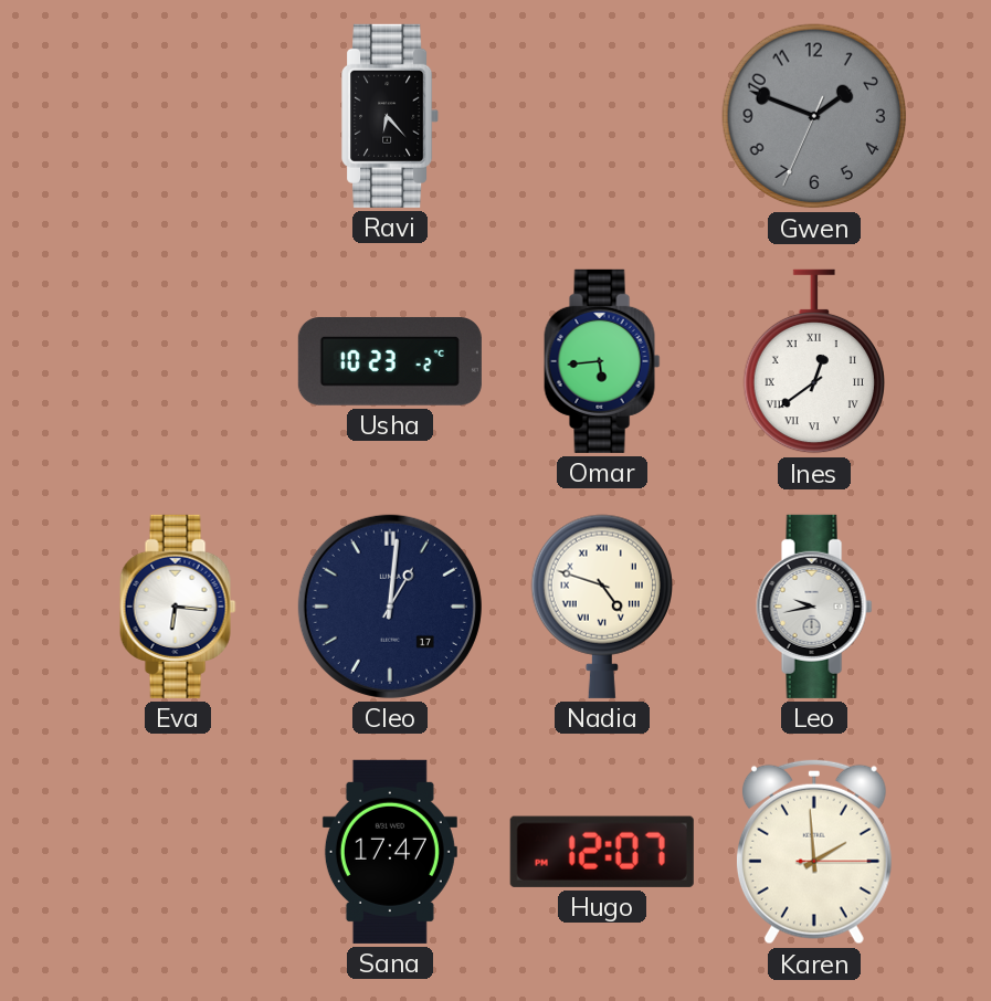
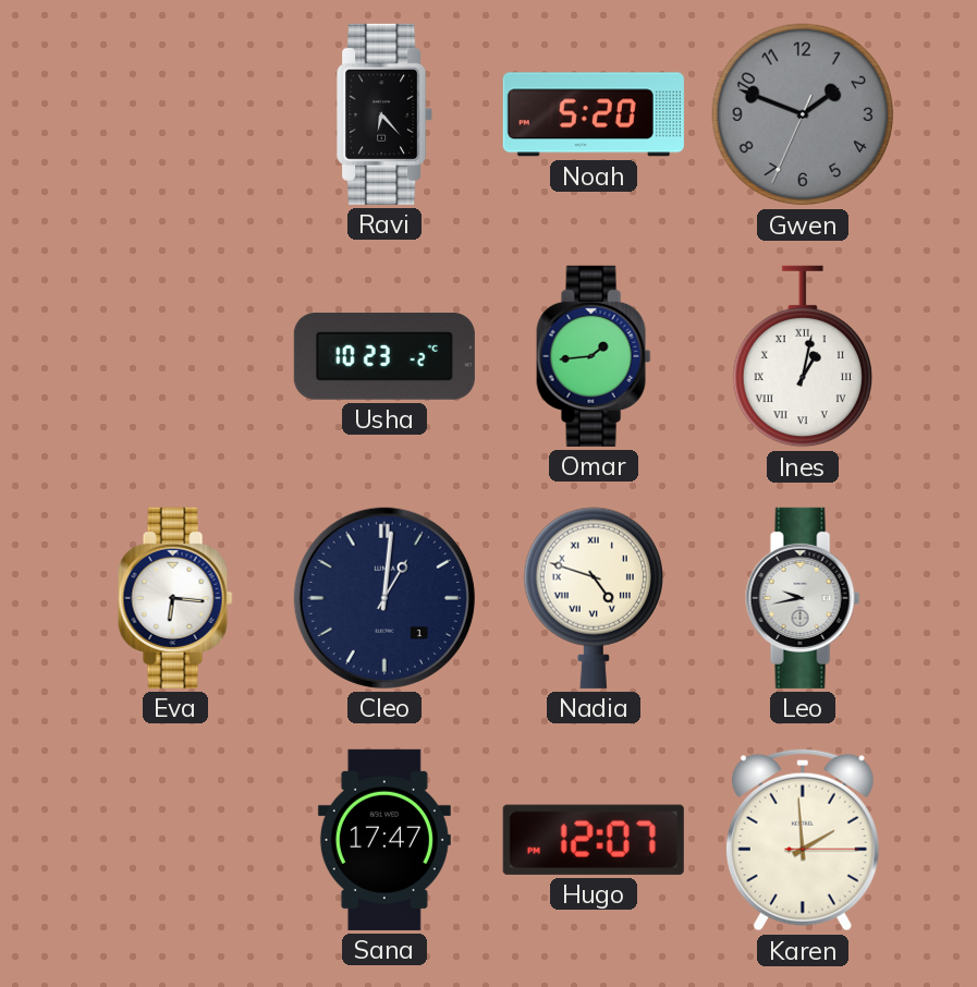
Noah: none -> 5:20
Omar: 5:44 -> 1:44
Ines: 12:39 -> 1:02
Cleo date: 17 -> 1
